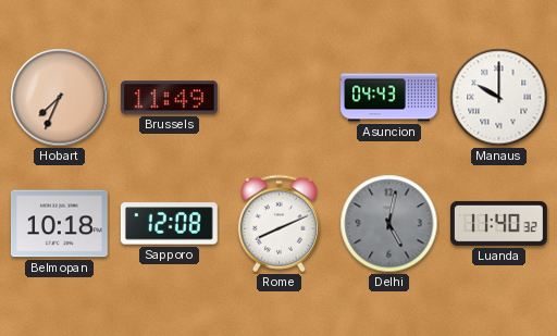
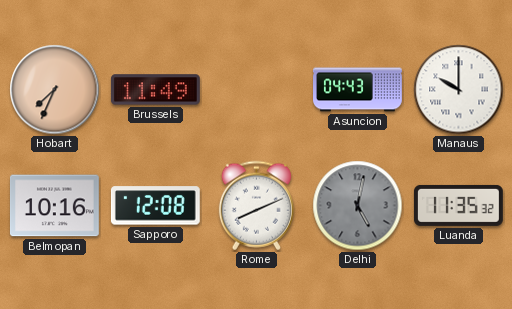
Belmopan: 10:18 -> 10:16
Luanda: 11:40 -> 11:35
